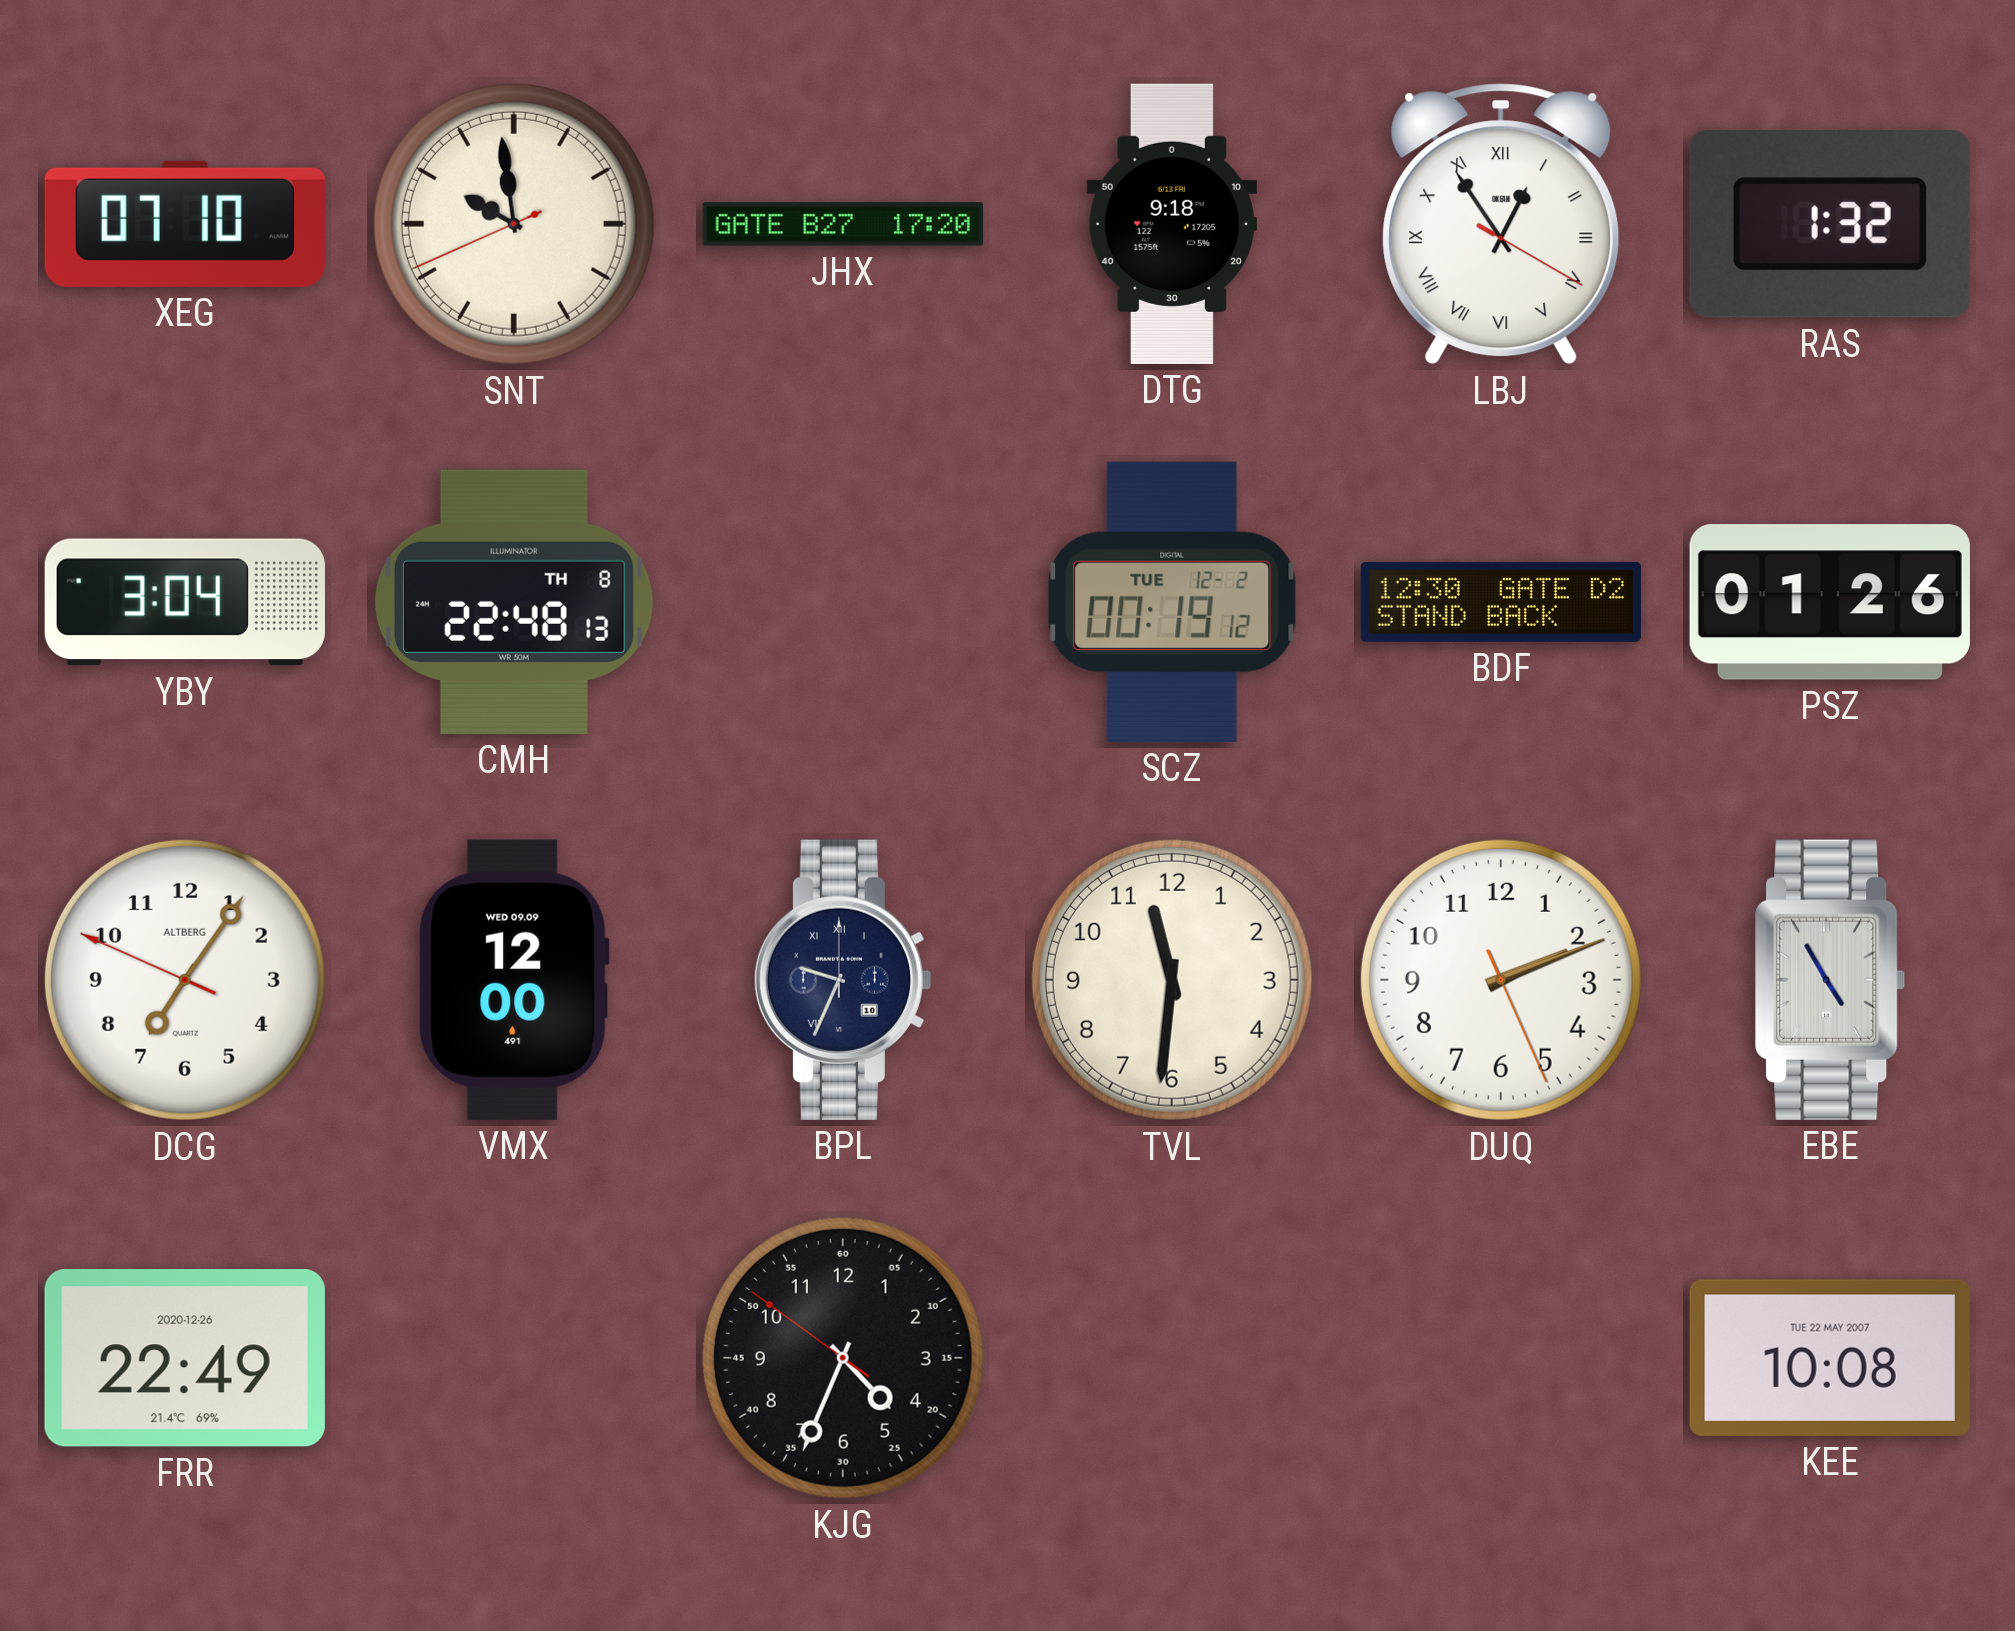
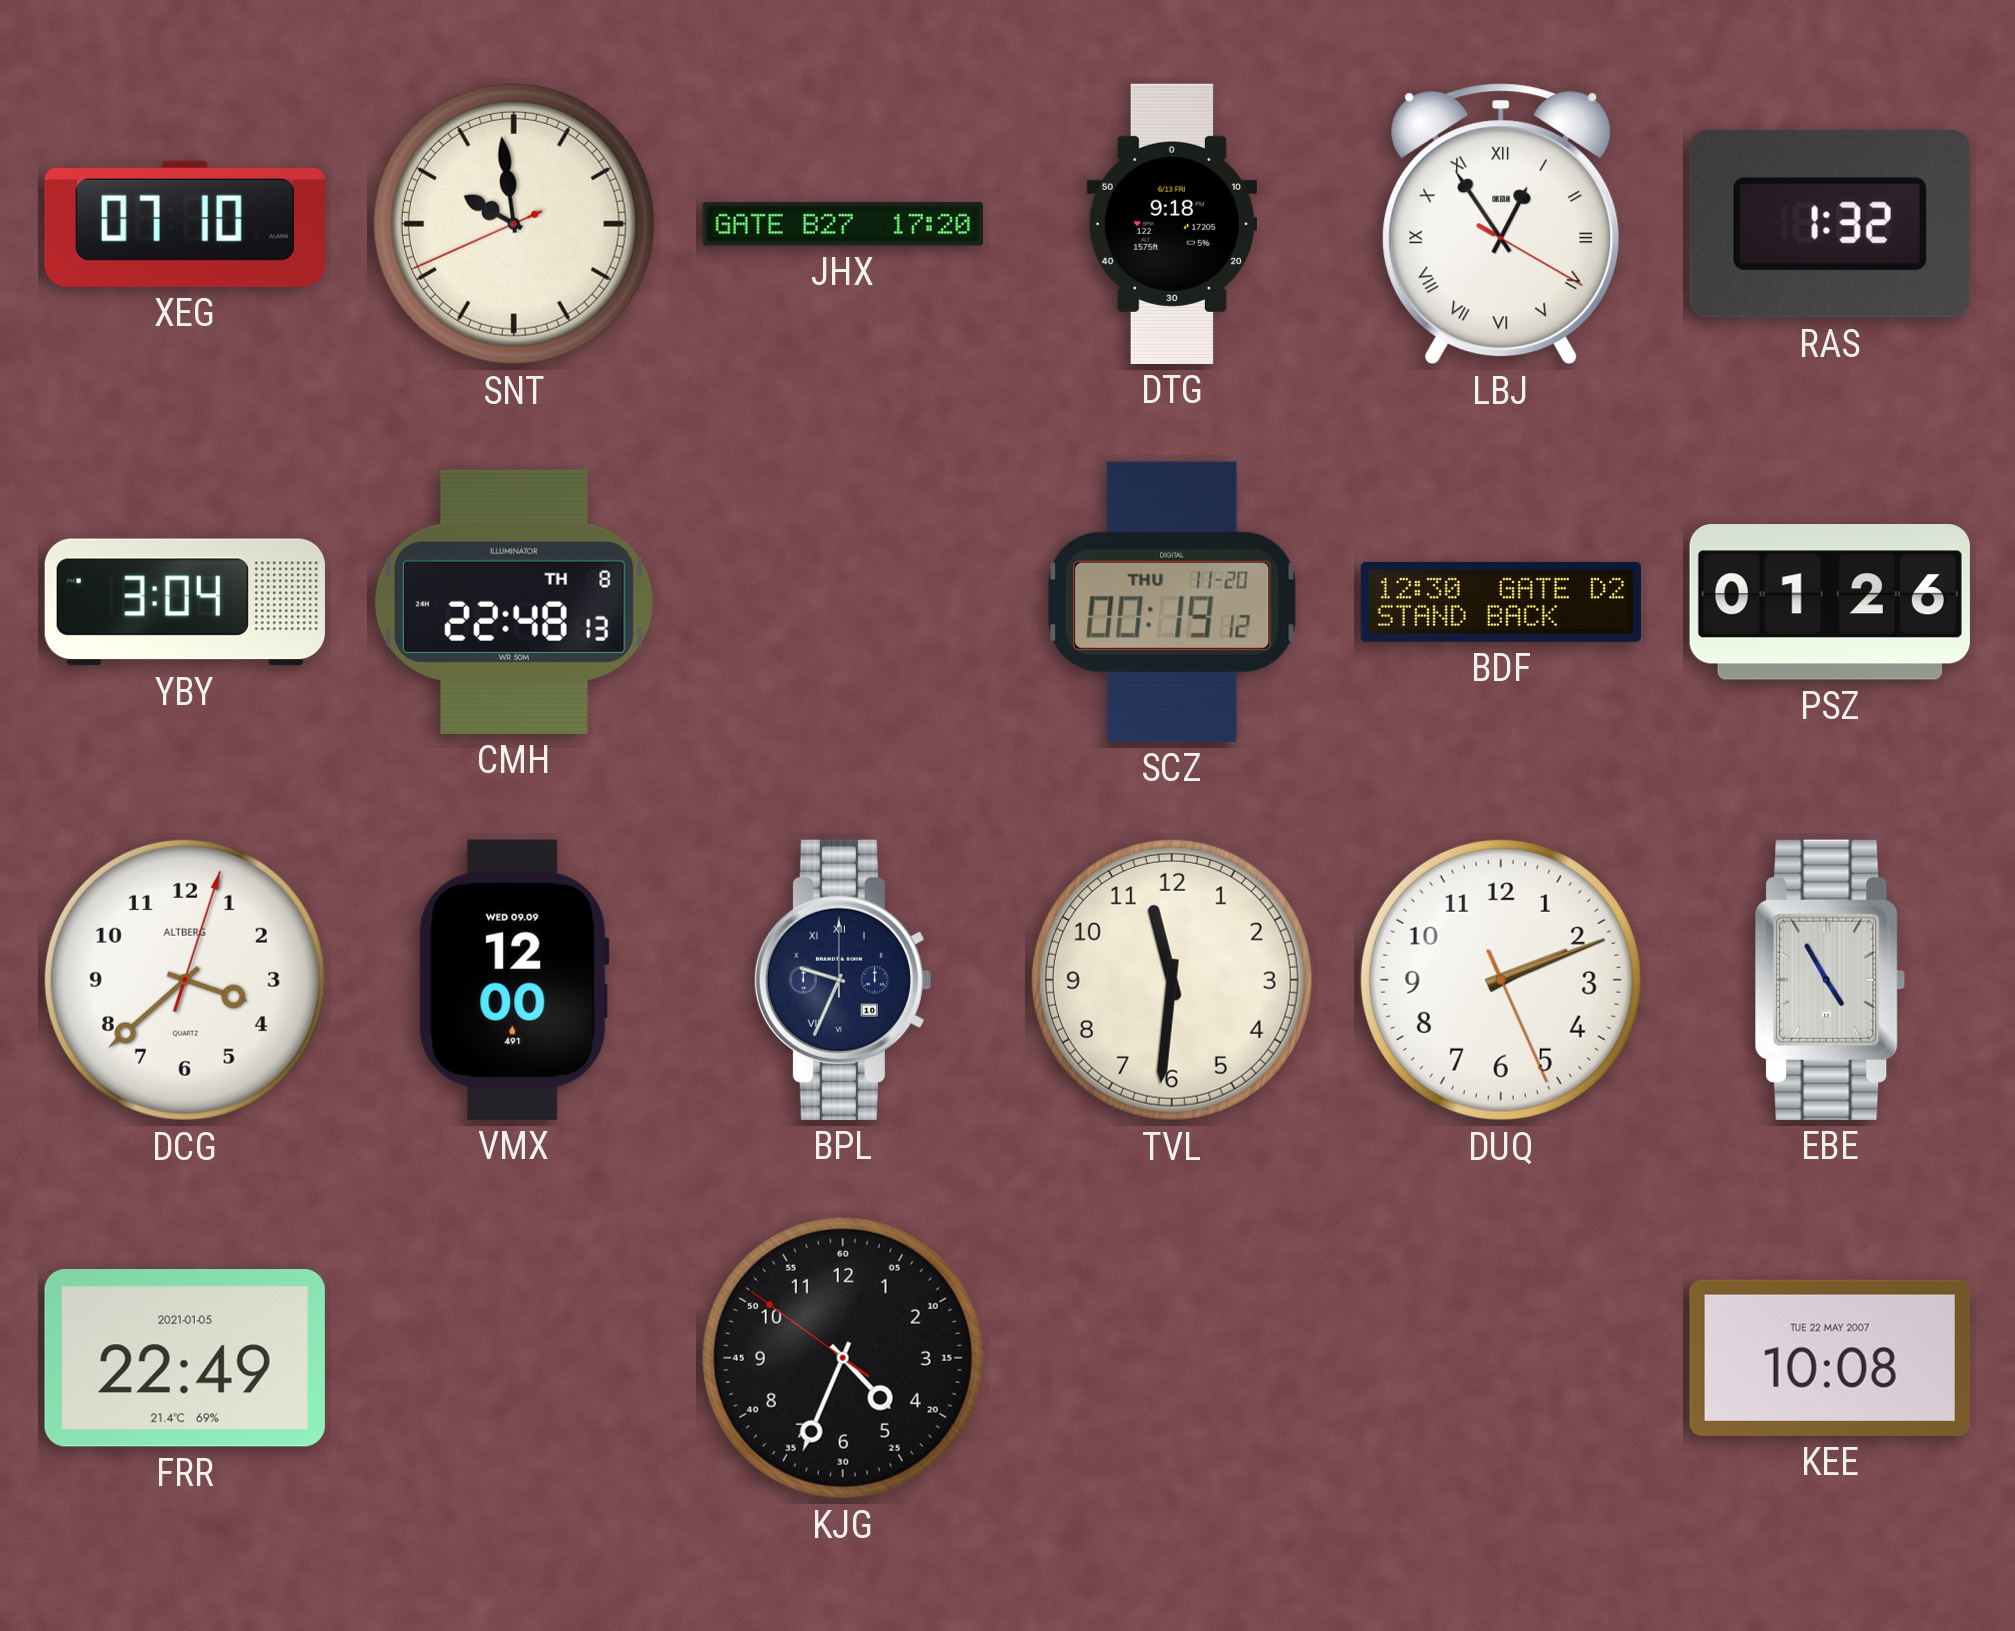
SCZ date: TUE 12-2 -> THU 11-20
DCG: 7:05 -> 3:38
FRR date: 2020-12-26 -> 2021-01-05
